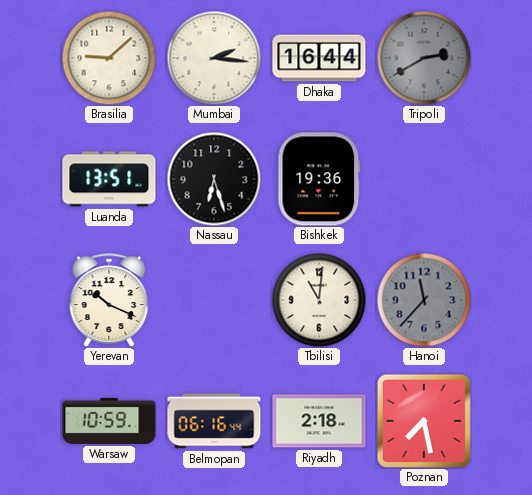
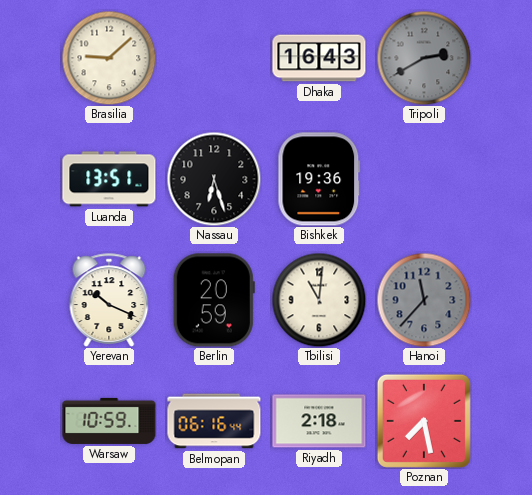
Mumbai: 2:16 -> none
Dhaka: 16:44 -> 16:43
Berlin: none -> 20:59
